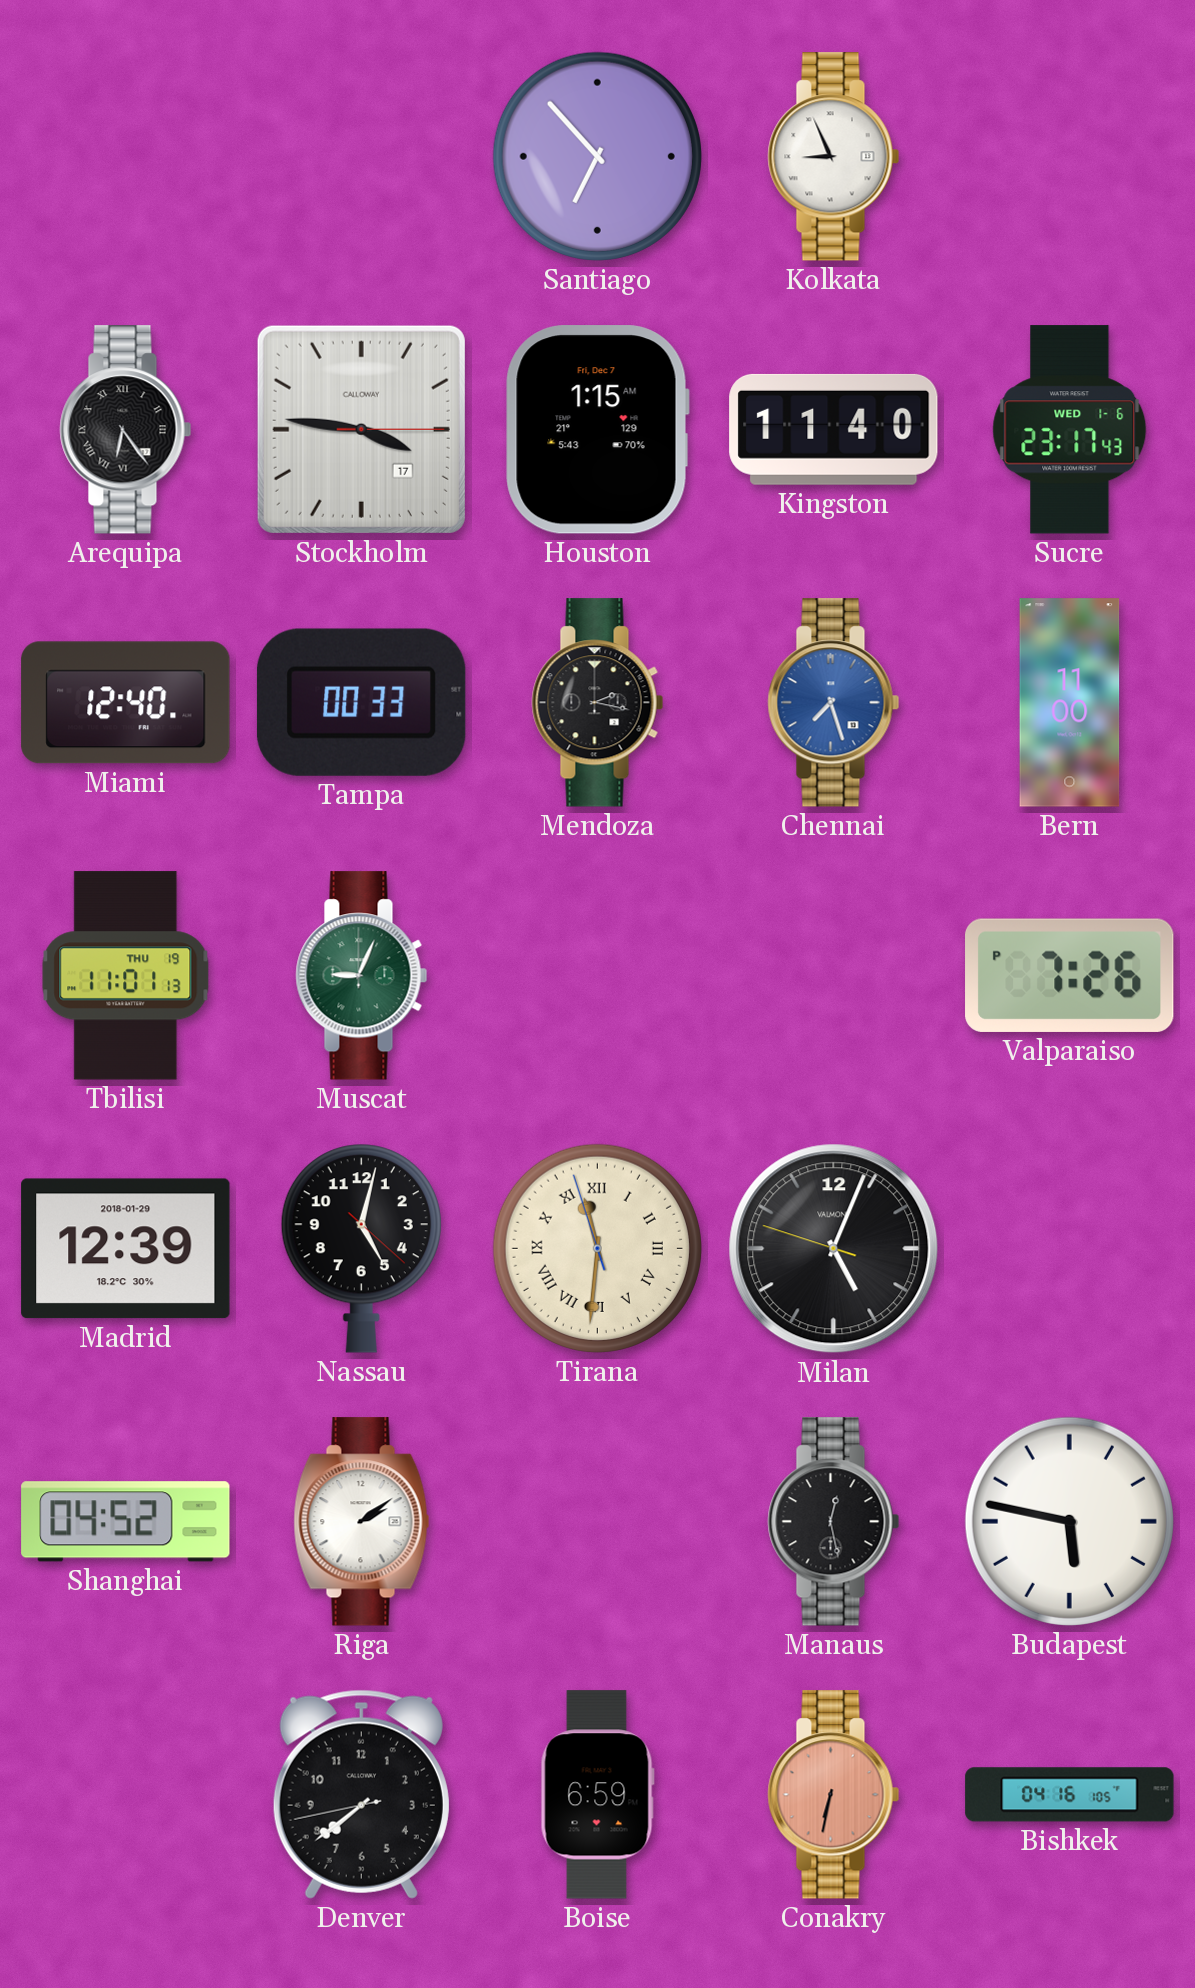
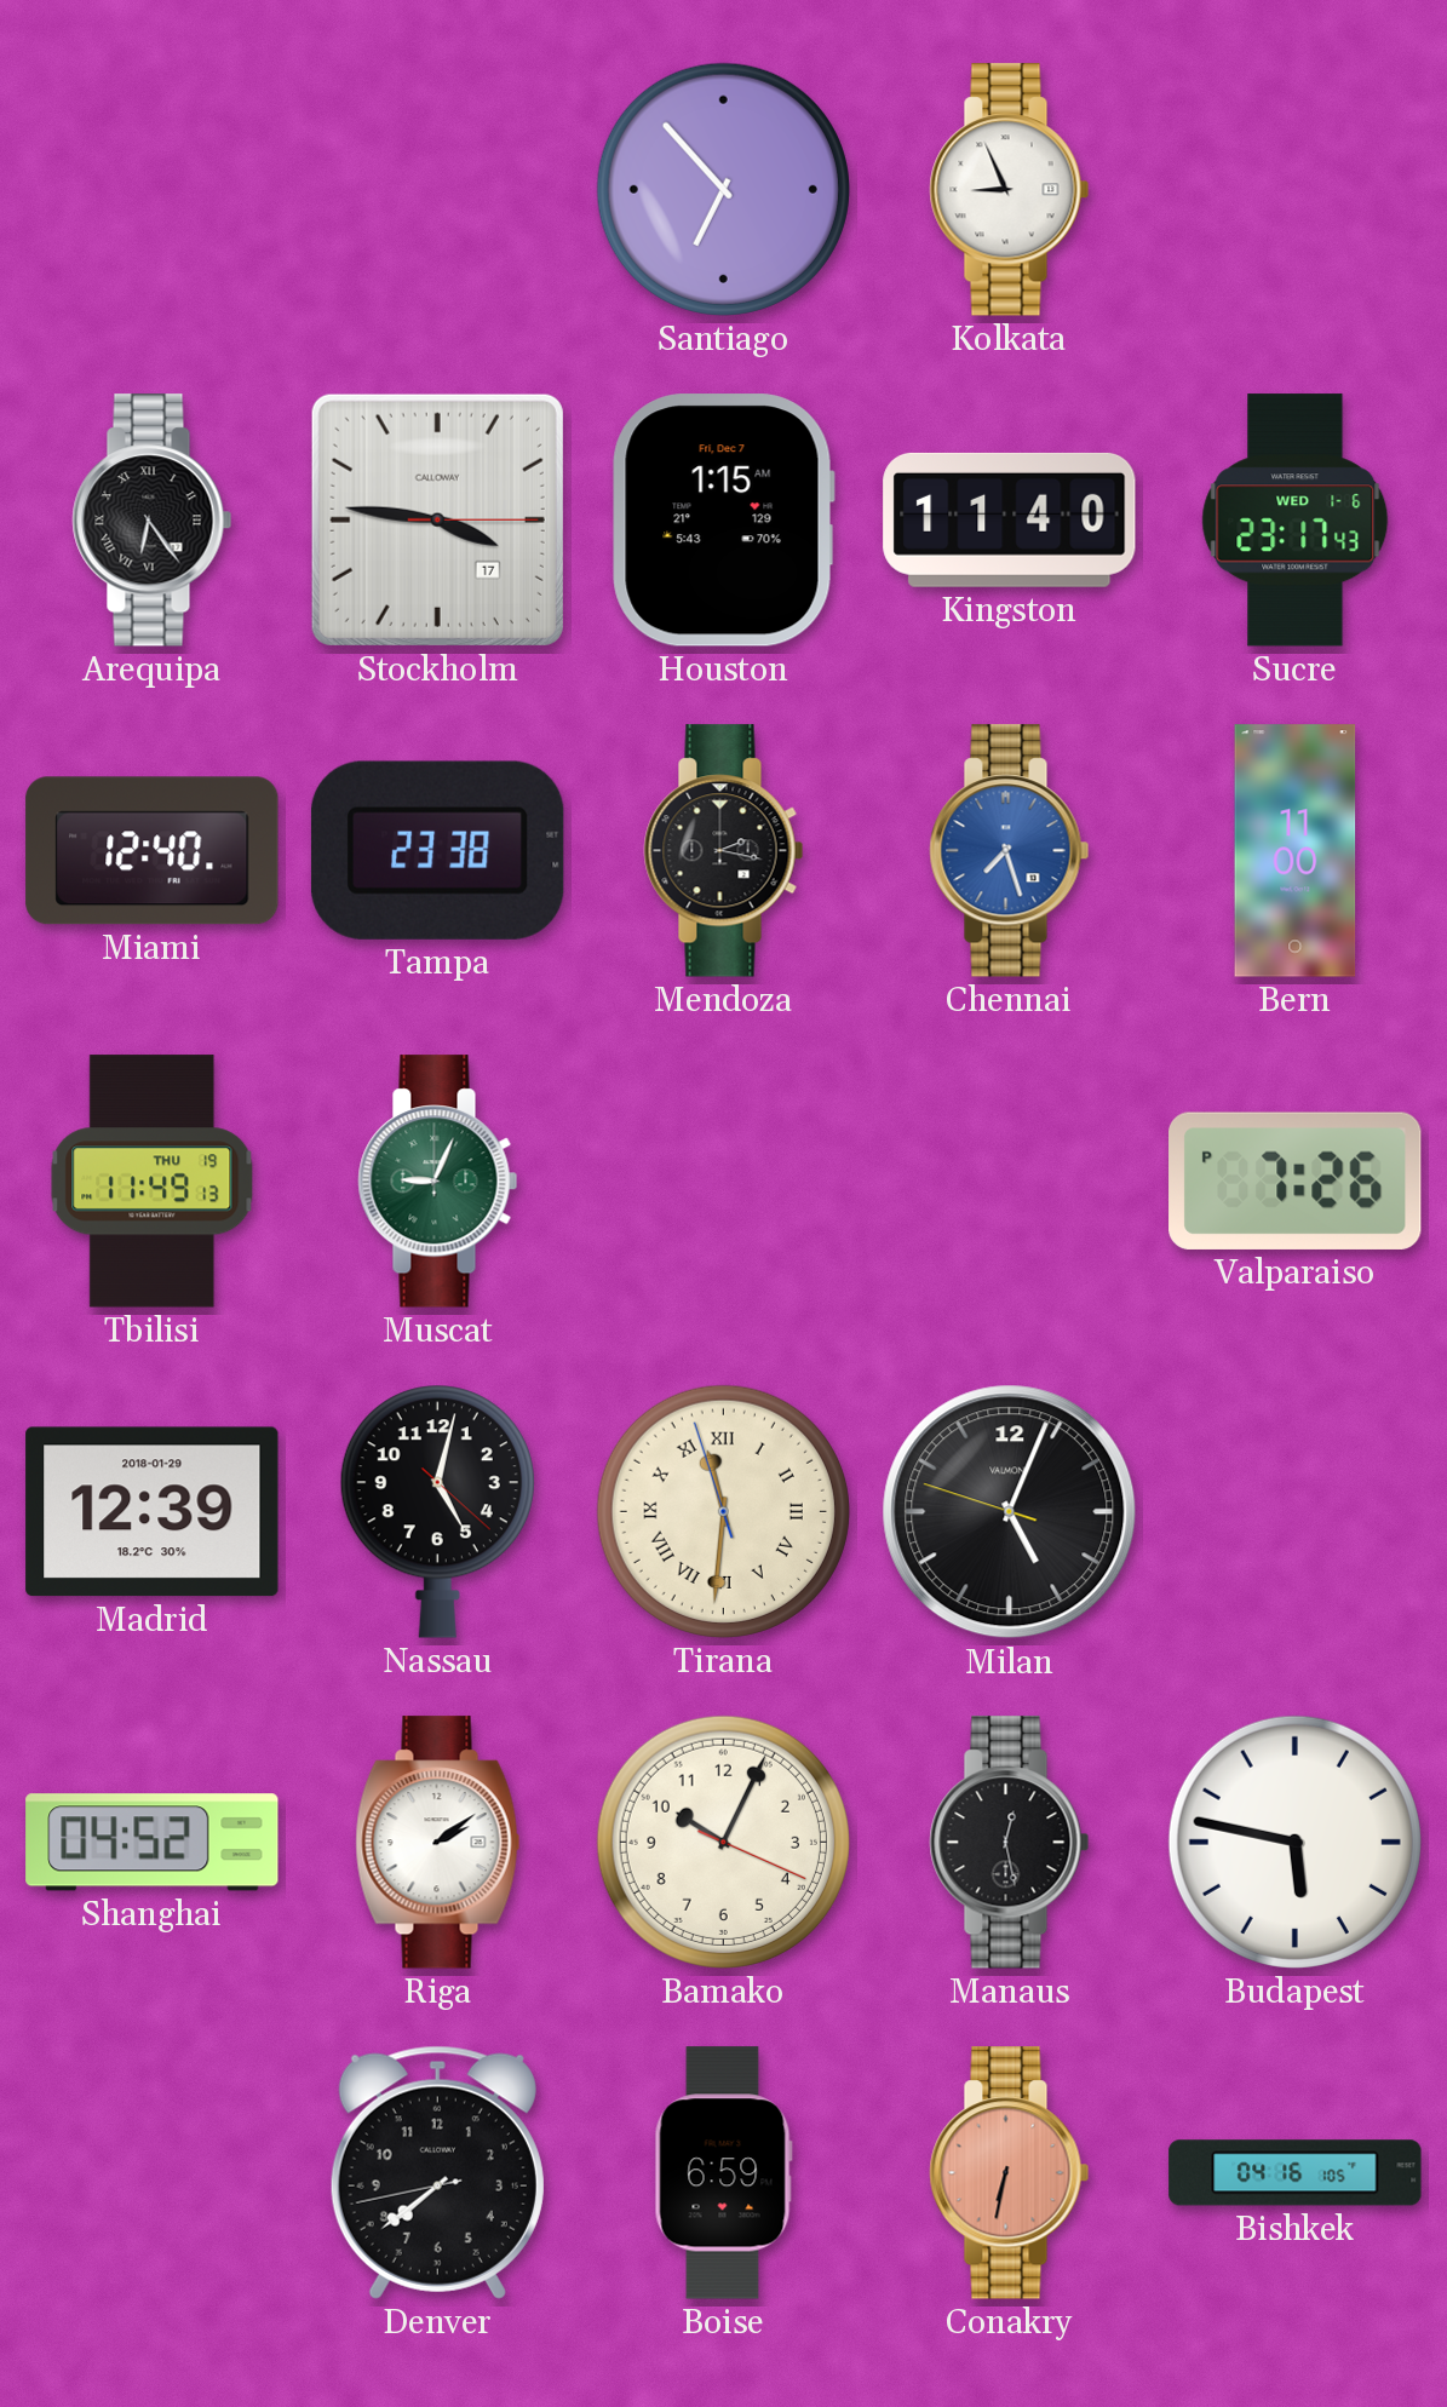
Tampa: 00:33 -> 23:38
Tbilisi: 11:01 -> 11:49
Bamako: none -> 10:04
